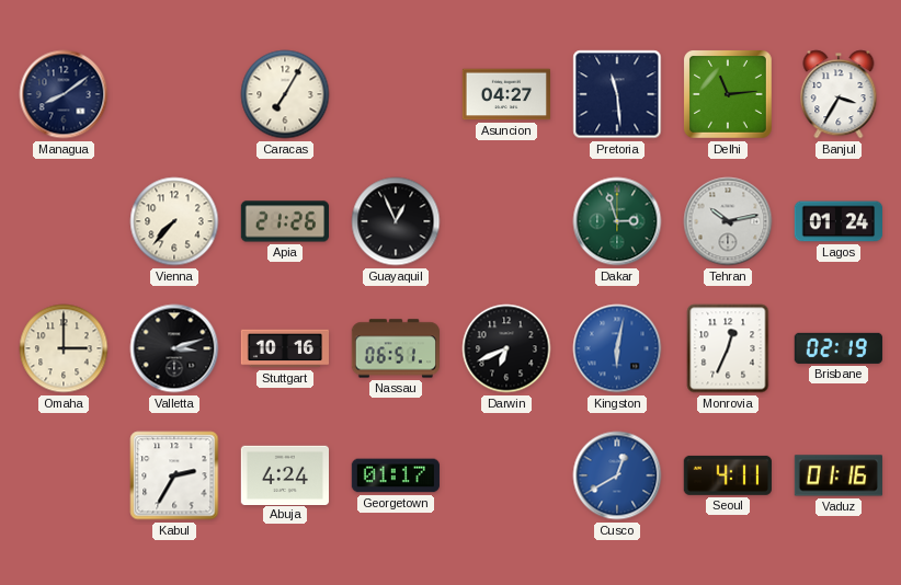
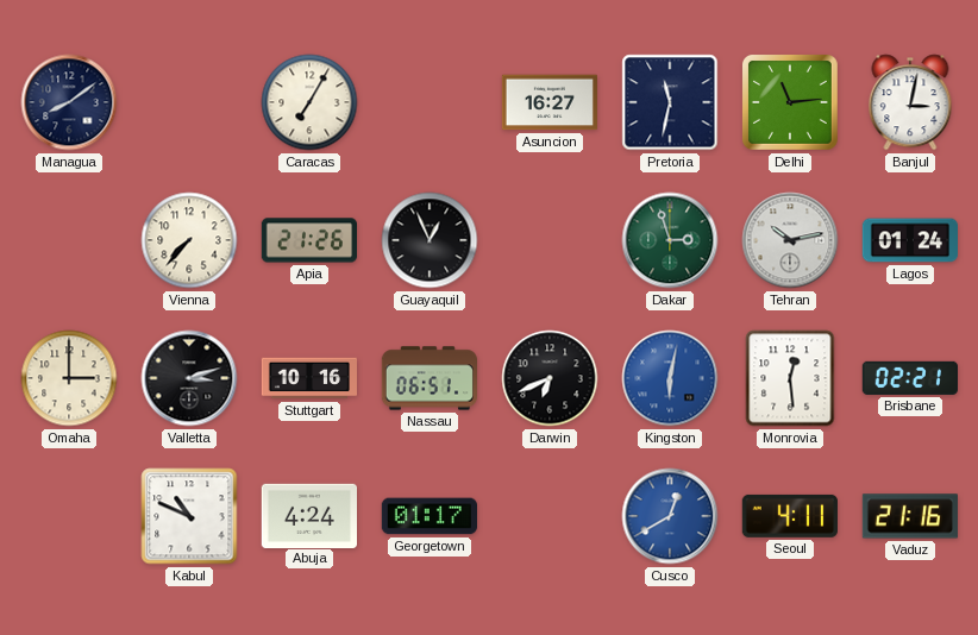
Asuncion: 04:27 -> 16:27
Pretoria: 11:29 -> 11:32
Banjul: 3:35 -> 3:02
Monrovia: 12:34 -> 12:29
Brisbane: 02:19 -> 02:21
Kabul: 2:35 -> 10:49
Vaduz: 01:16 -> 21:16
